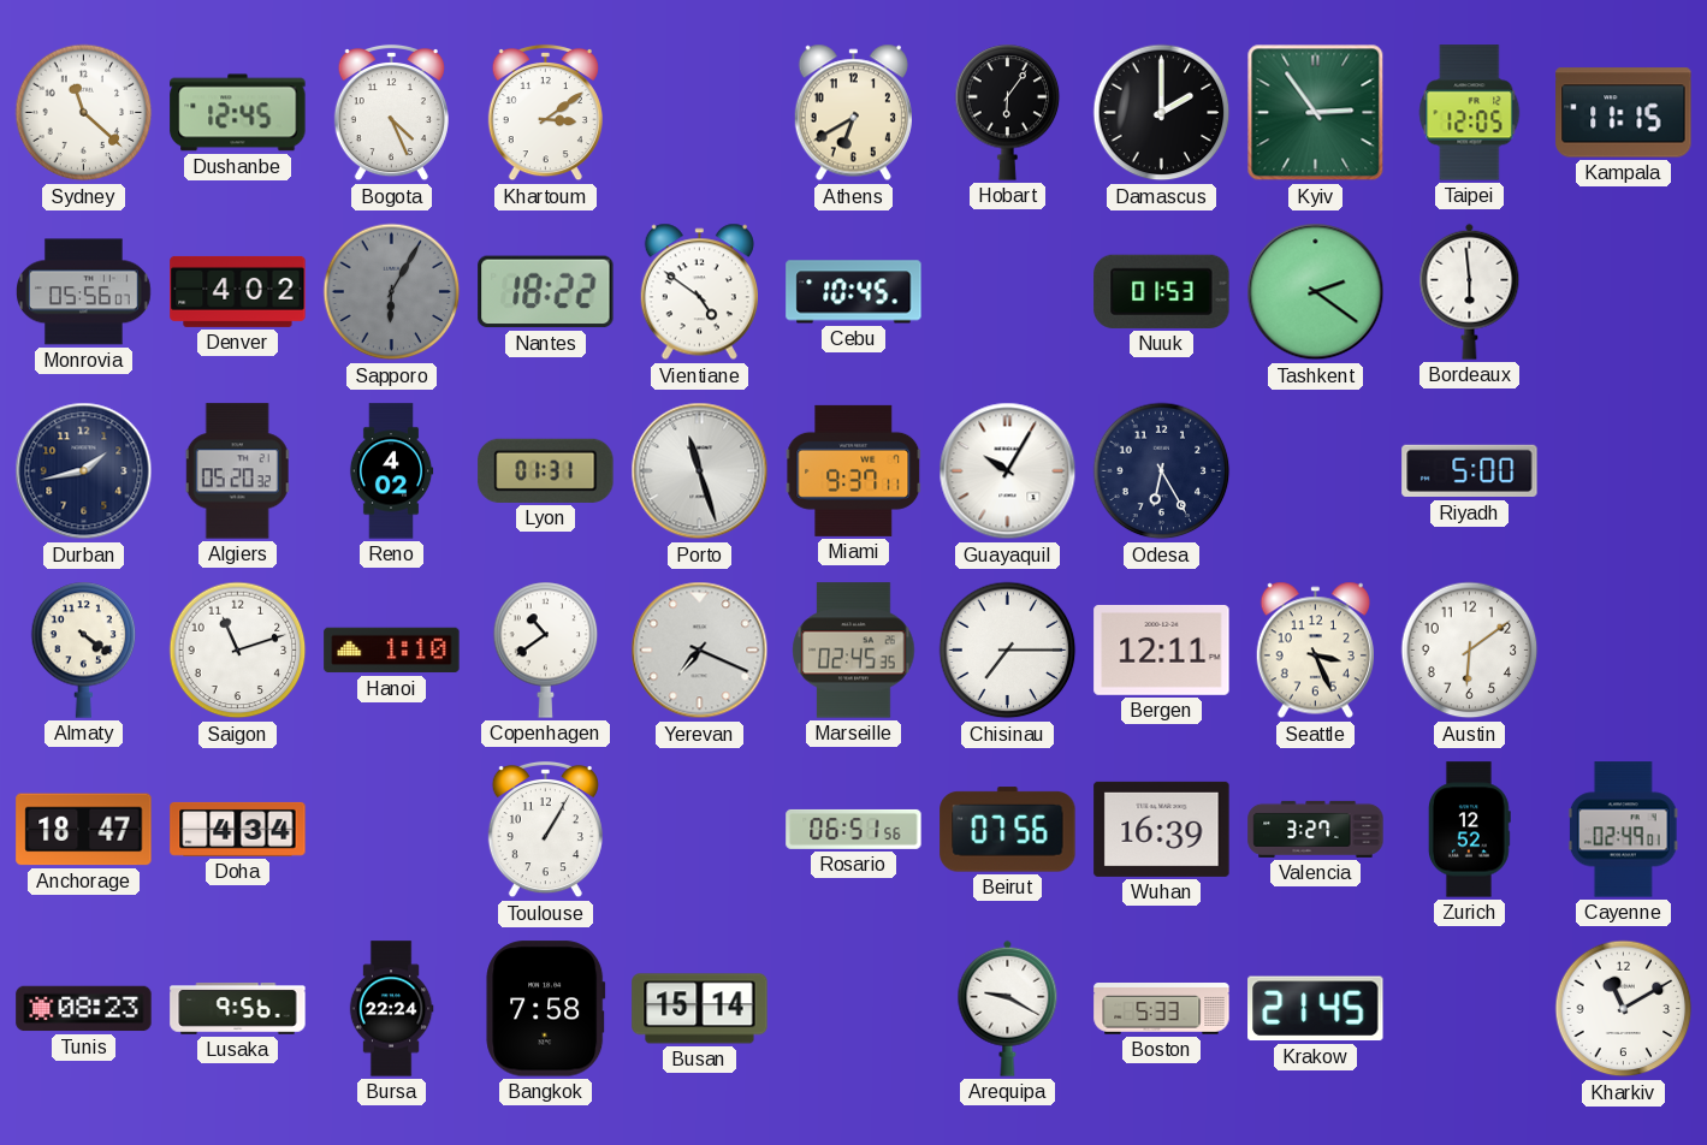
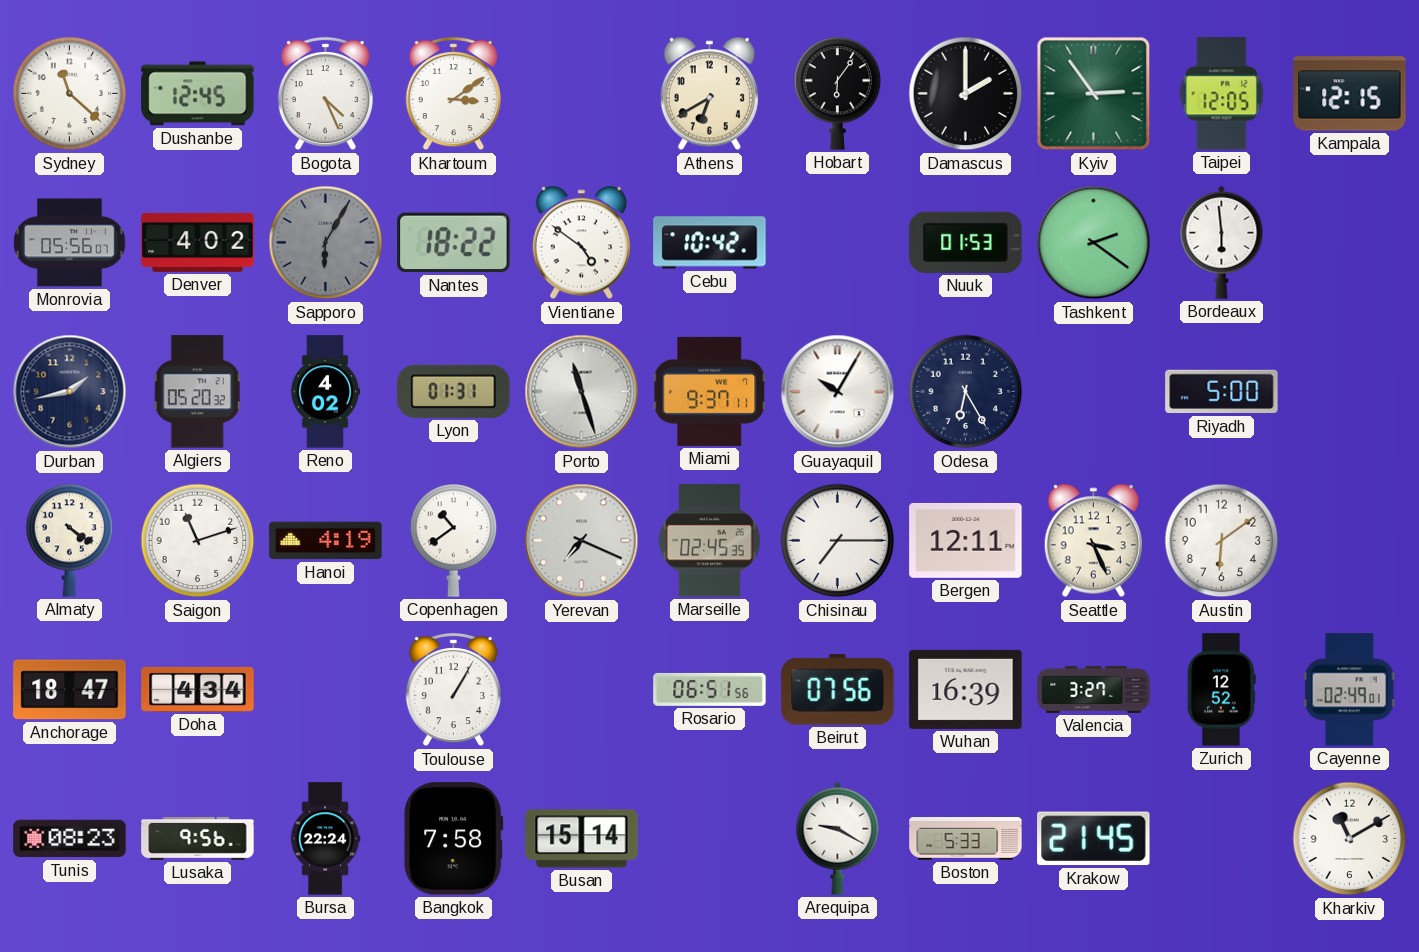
Kampala: 11:15 -> 12:15
Cebu: 10:45 -> 10:42
Hanoi: 1:10 -> 4:19
